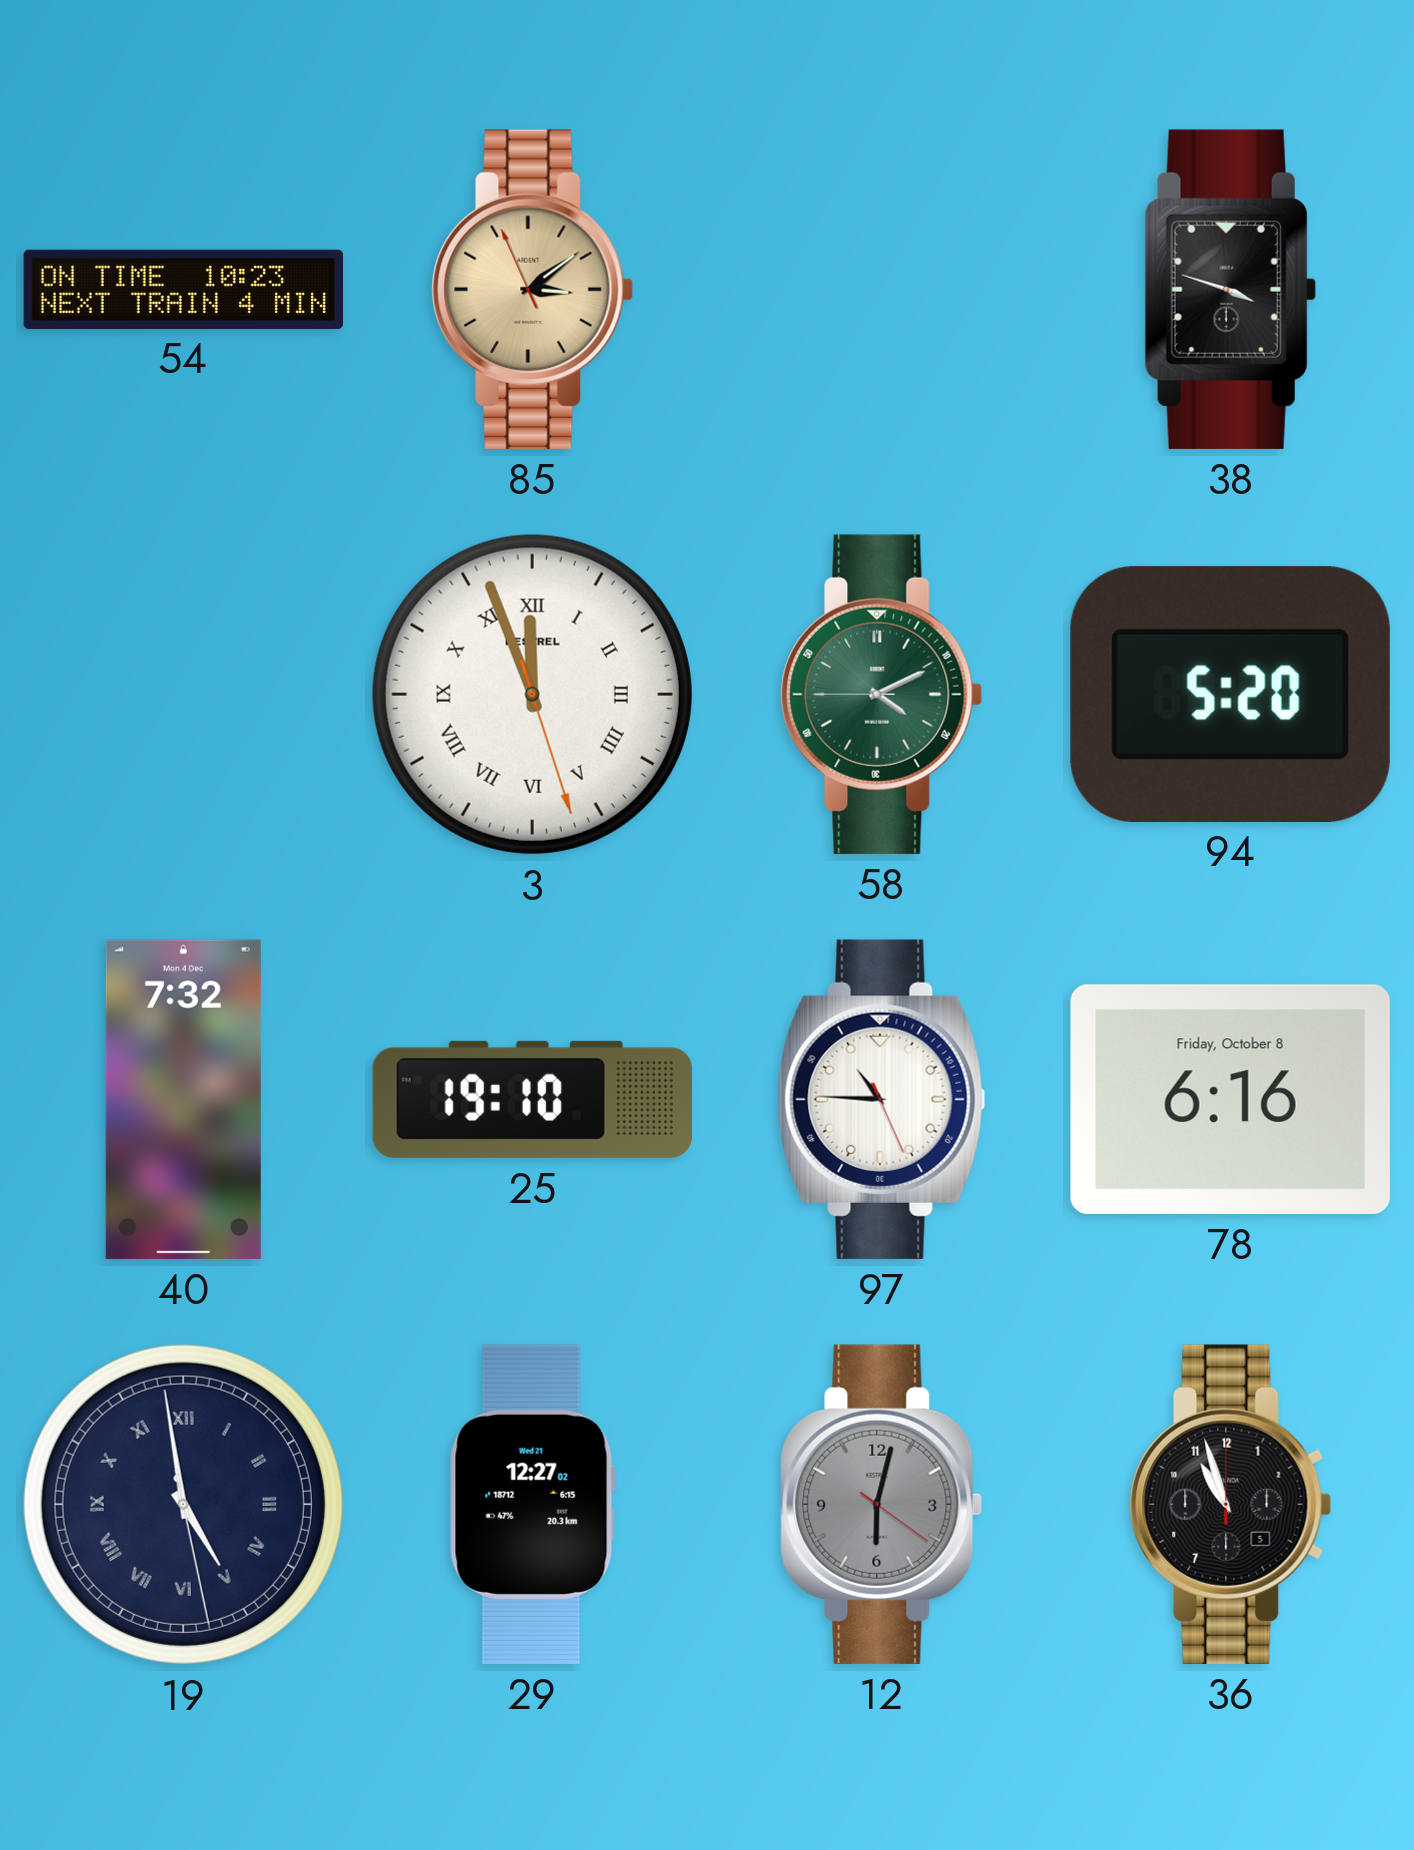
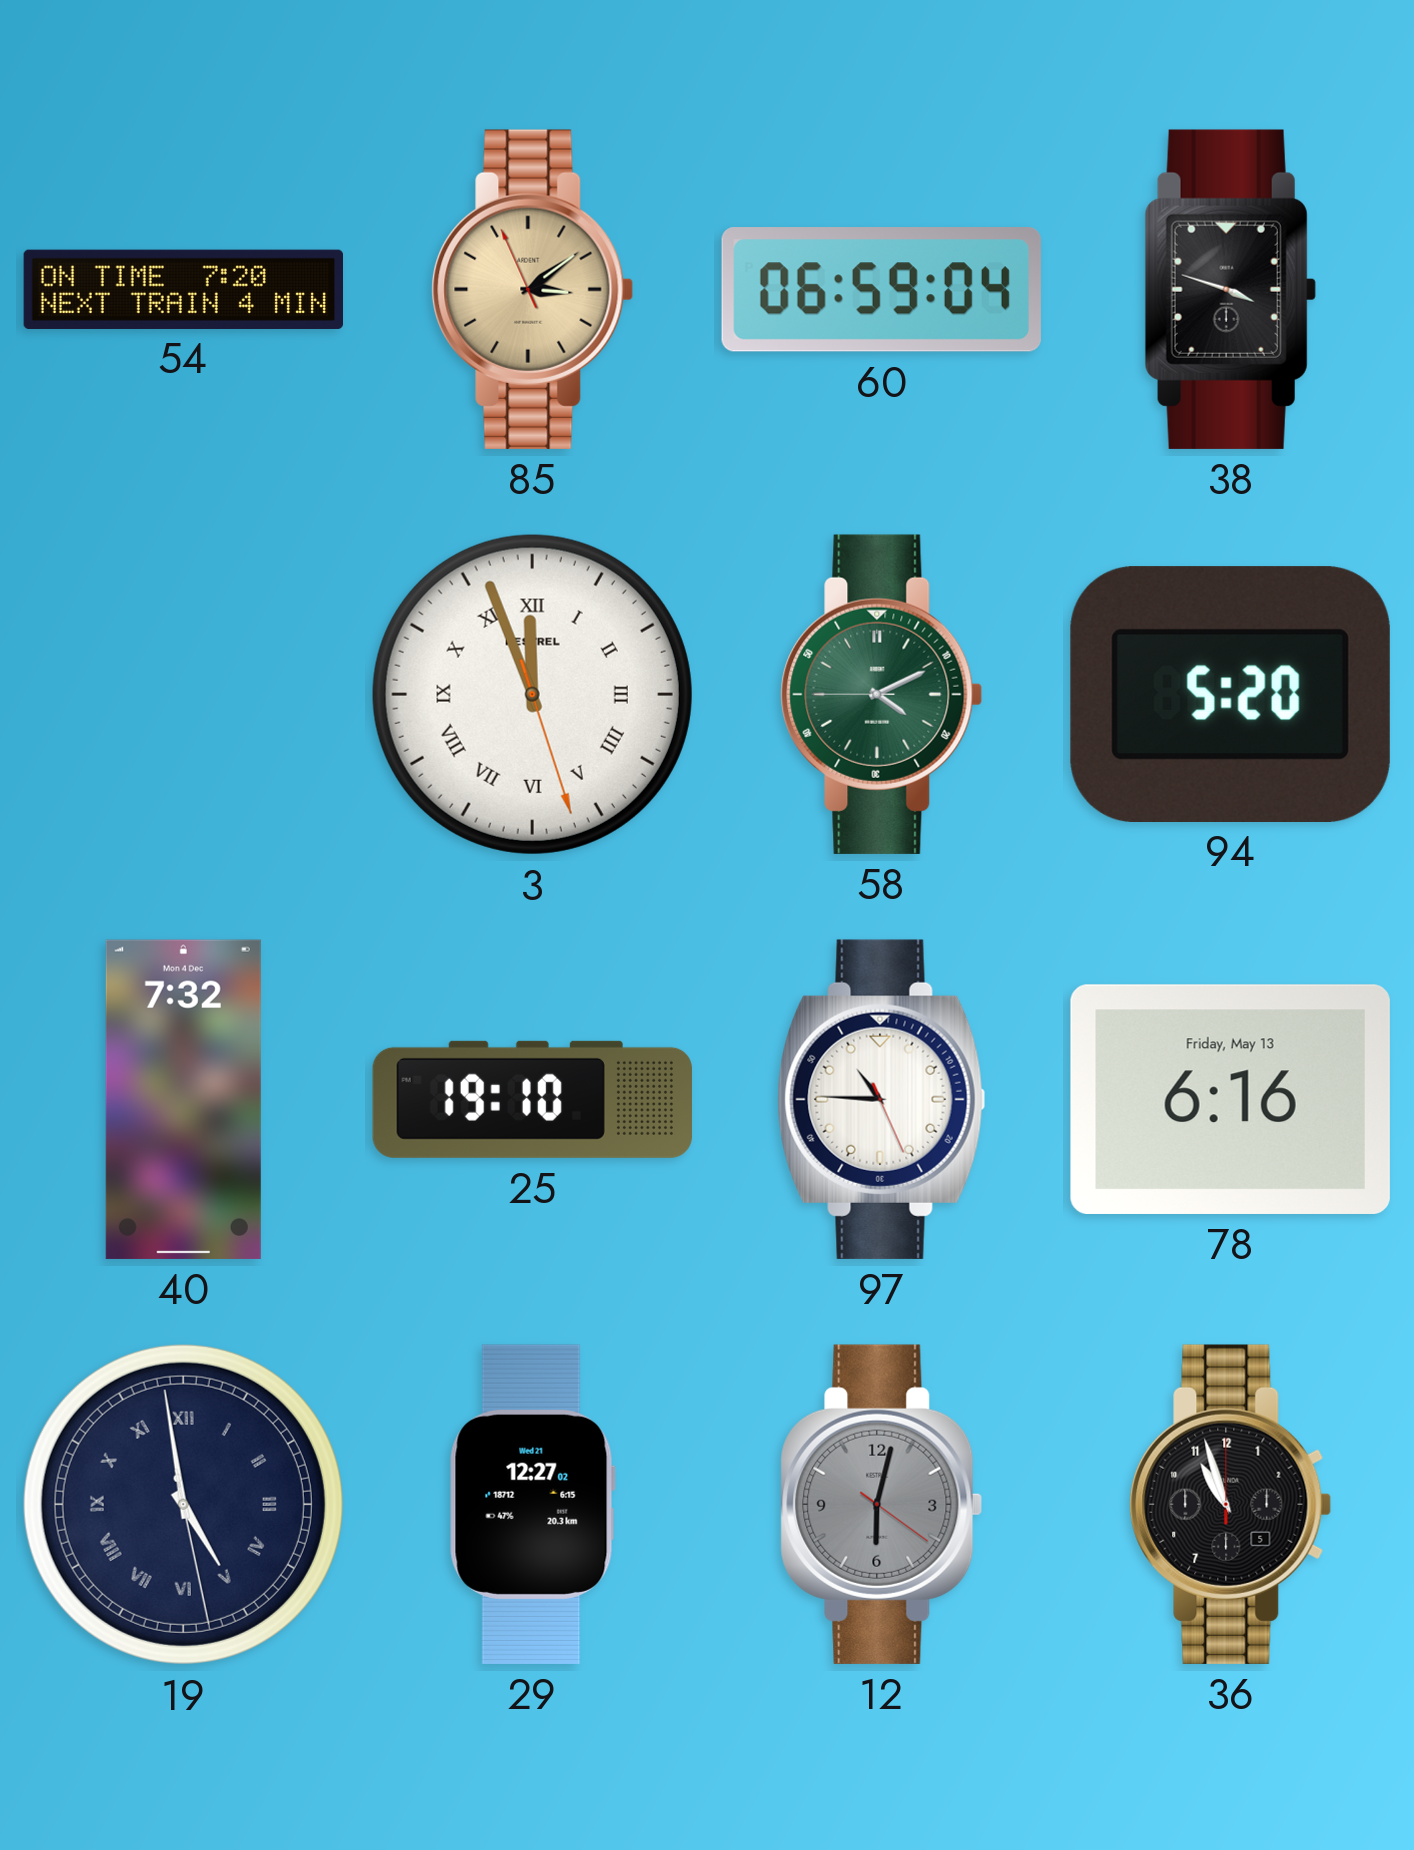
54: 10:23 -> 7:20
60: none -> 06:59
78 date: Friday, October 8 -> Friday, May 13
